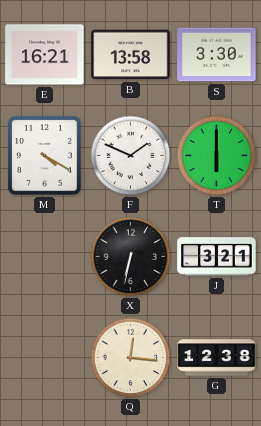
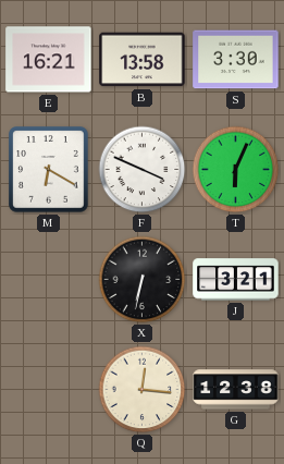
M: 4:20 -> 6:20
F: 1:49 -> 3:49
T: 6:00 -> 6:04
